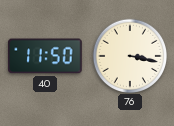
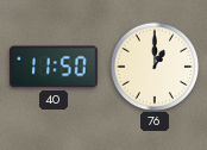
76: 3:17 -> 1:00
